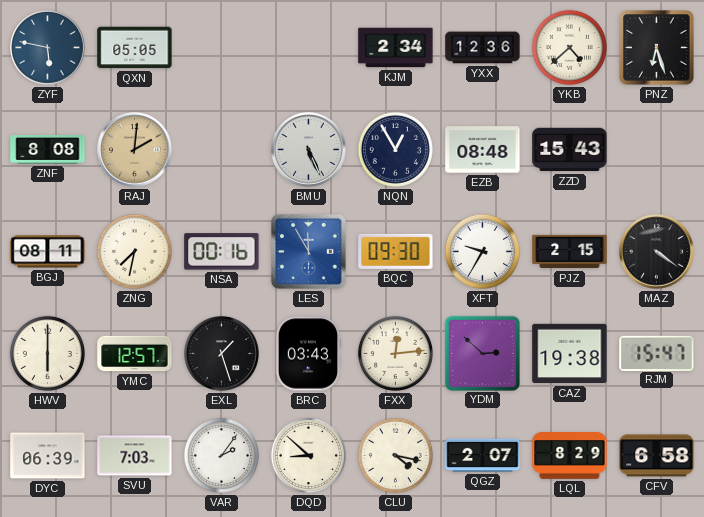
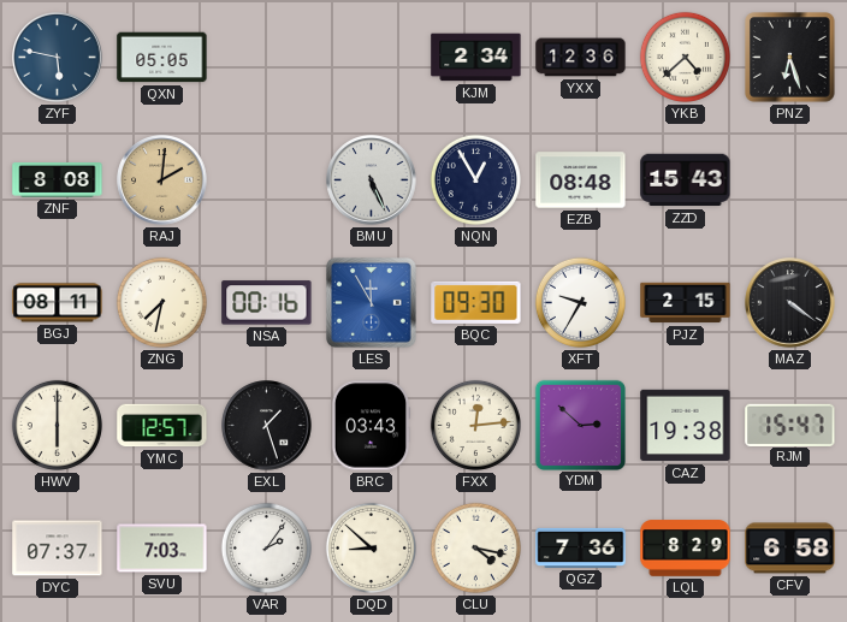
DYC: 06:39 -> 07:37
QGZ: 2:07 -> 7:36
